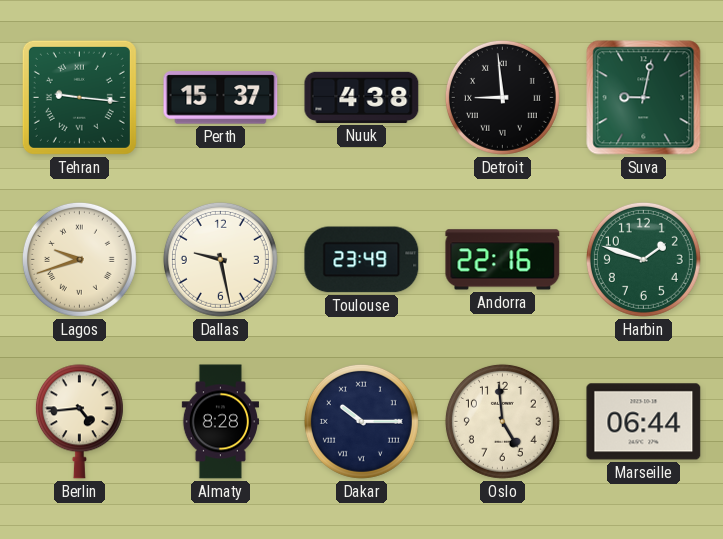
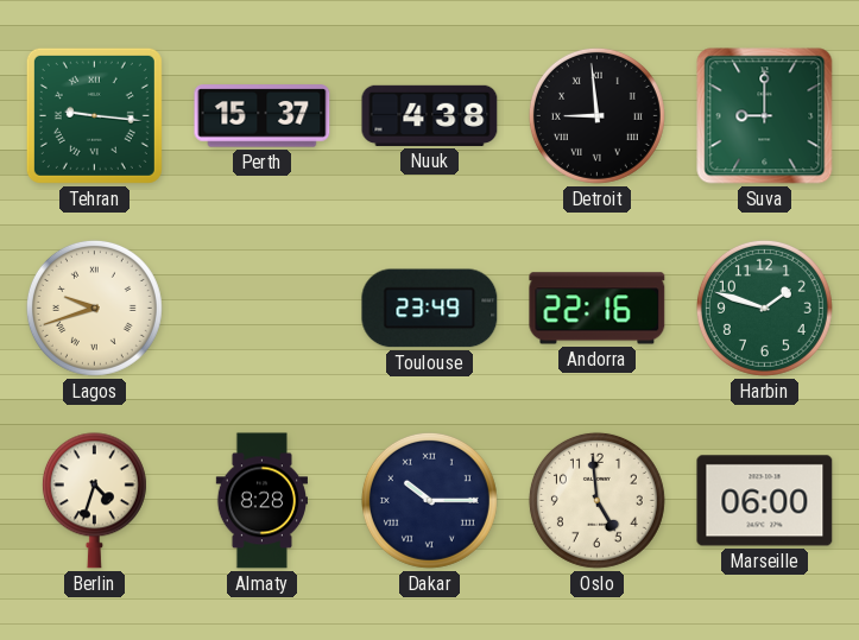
Suva: 9:02 -> 9:00
Dallas: 9:28 -> none
Berlin: 4:44 -> 4:33
Marseille: 06:44 -> 06:00
